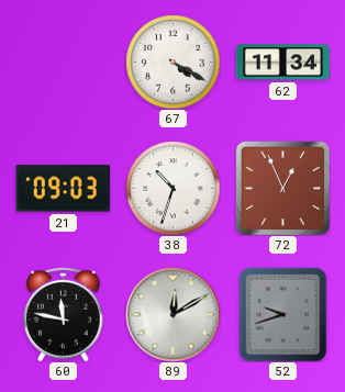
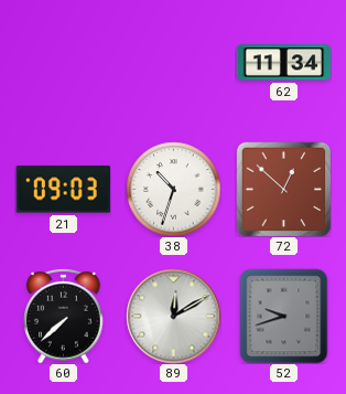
67: 4:20 -> none
72: 12:56 -> 12:52
60: 11:47 -> 7:38
